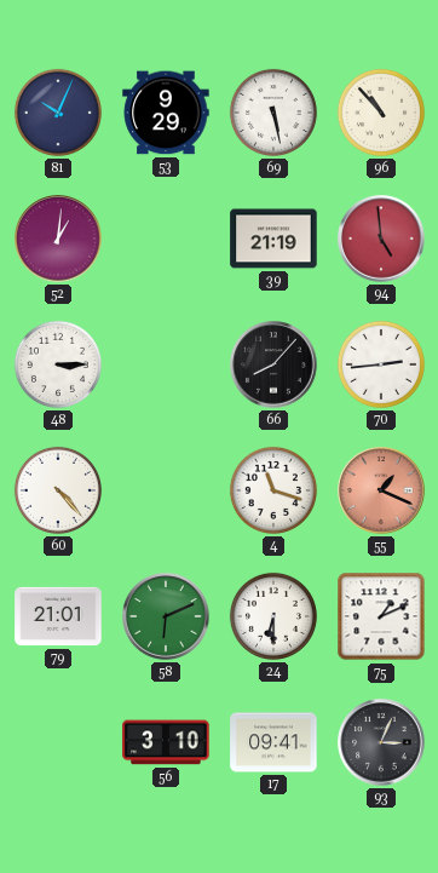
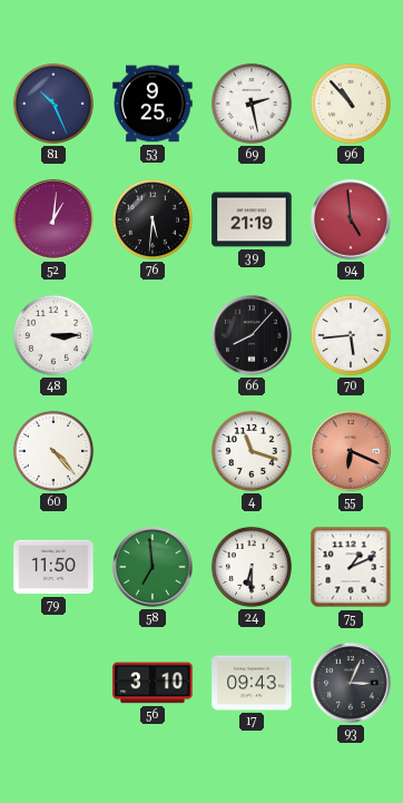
81: 10:04 -> 10:26
53: 9:29 -> 9:25
69: 5:28 -> 2:28
76: none -> 5:31
70: 2:44 -> 5:44
55: 1:19 -> 6:19
79: 21:01 -> 11:50
58: 6:11 -> 6:59
17: 09:41 -> 09:43
